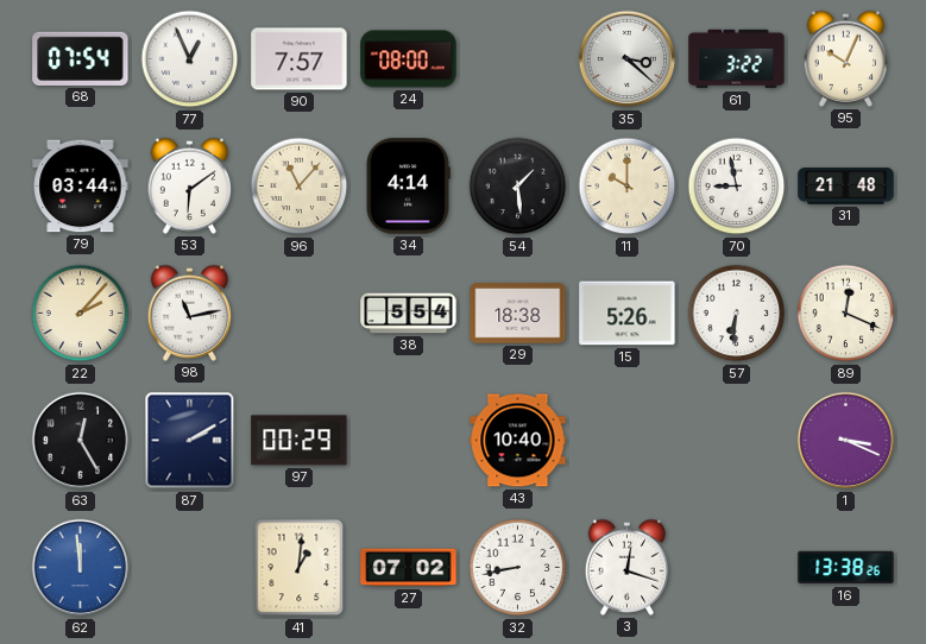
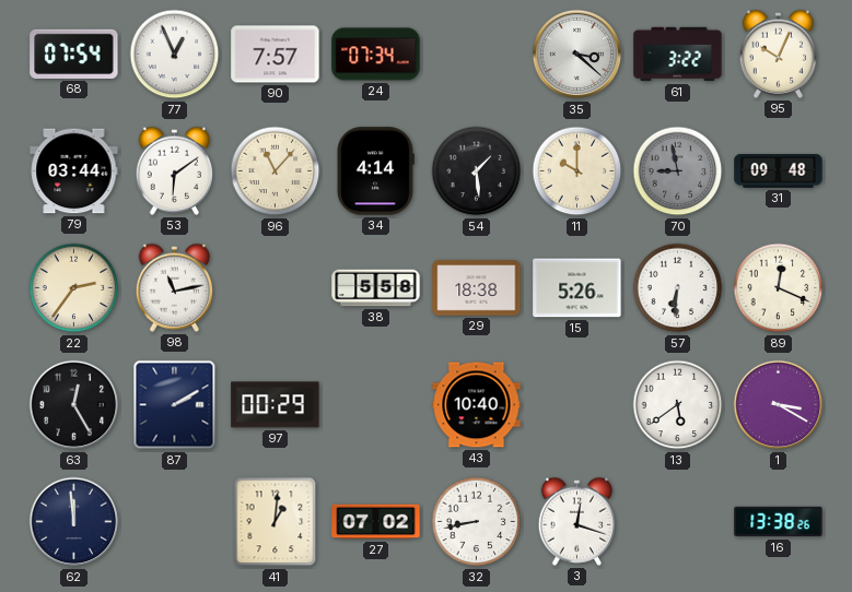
24: 08:00 -> 07:34
70 dial: white -> grey
31: 21:48 -> 09:48
22: 2:07 -> 2:36
38: 5:54 -> 5:58
13: none -> 5:39
1: 3:19 -> 3:20
62 dial: blue -> navy
